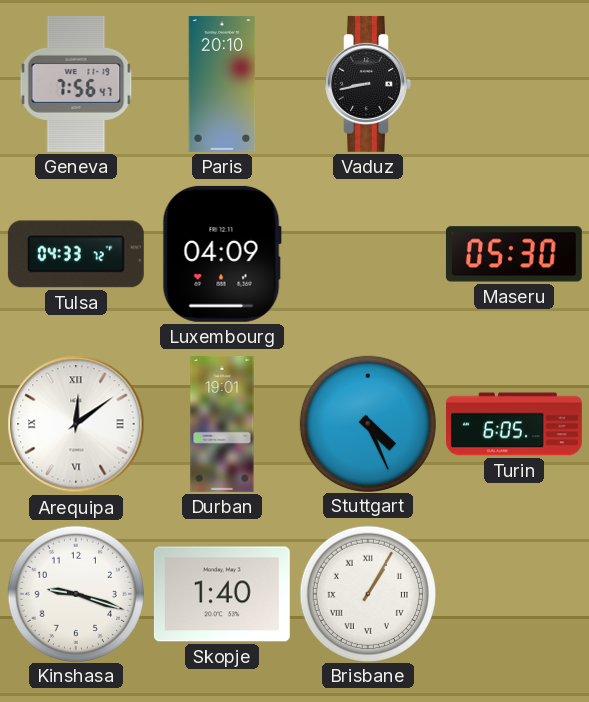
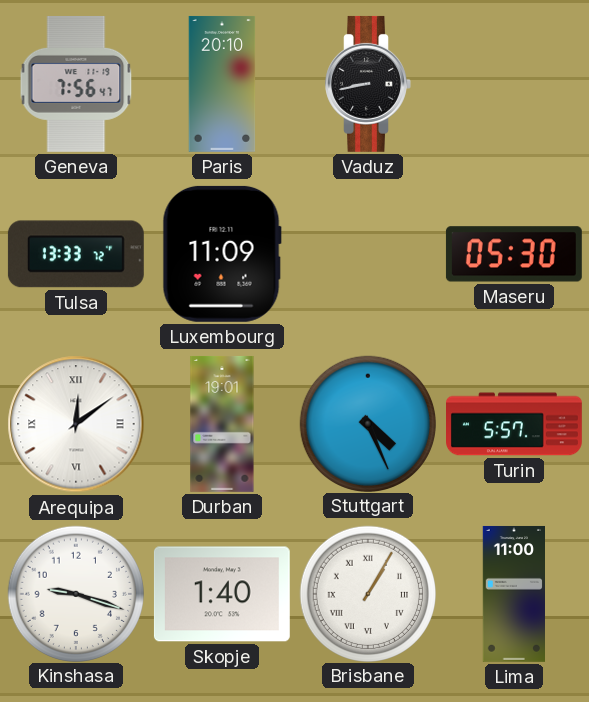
Tulsa: 04:33 -> 13:33
Luxembourg: 04:09 -> 11:09
Turin: 6:05 -> 5:57
Lima: none -> 11:00
